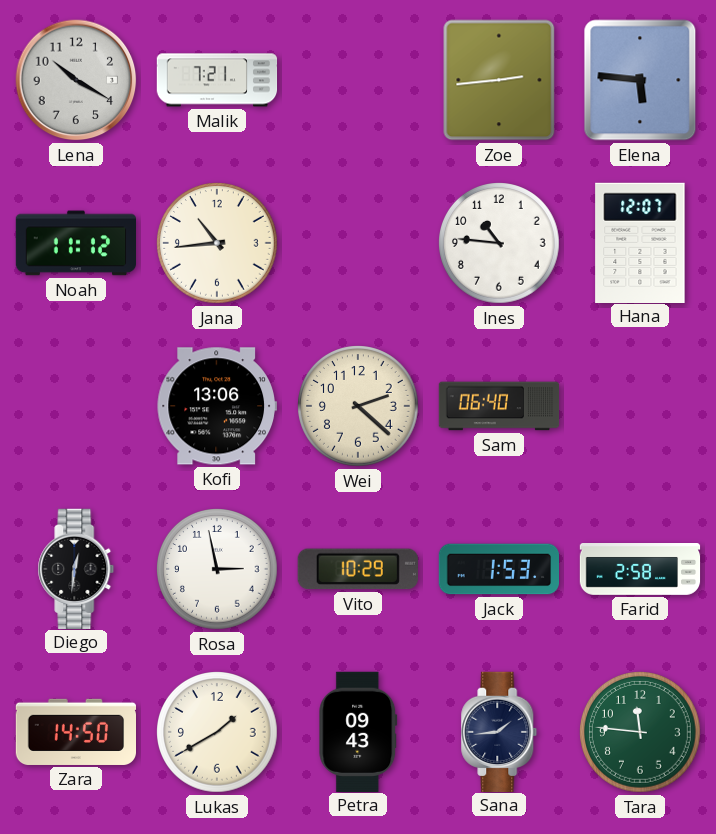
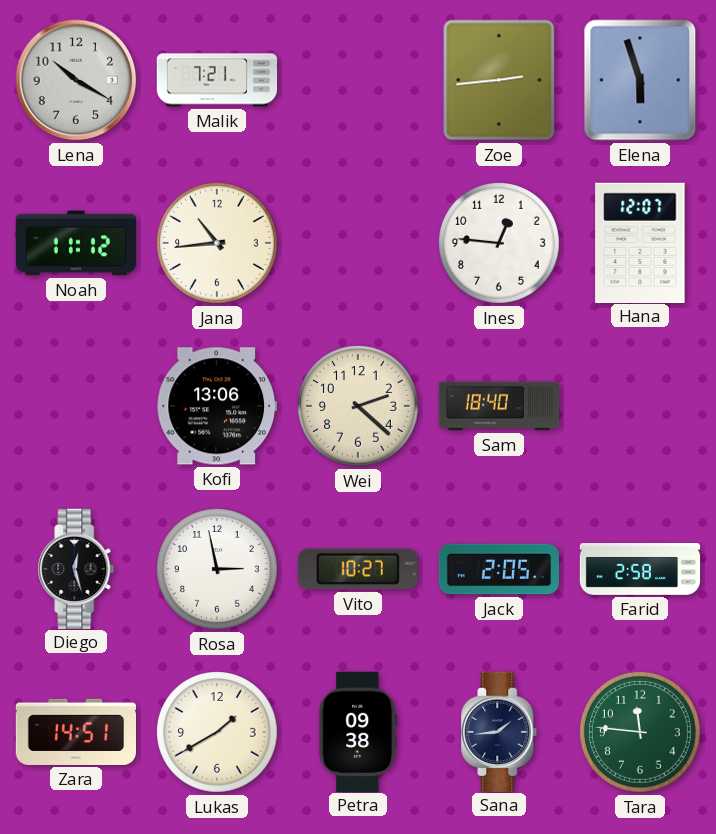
Elena: 5:46 -> 5:57
Ines: 10:46 -> 12:46
Sam: 06:40 -> 18:40
Diego: 12:31 -> 12:27
Vito: 10:29 -> 10:27
Jack: 1:53 -> 2:05
Zara: 14:50 -> 14:51
Petra: 09:43 -> 09:38
